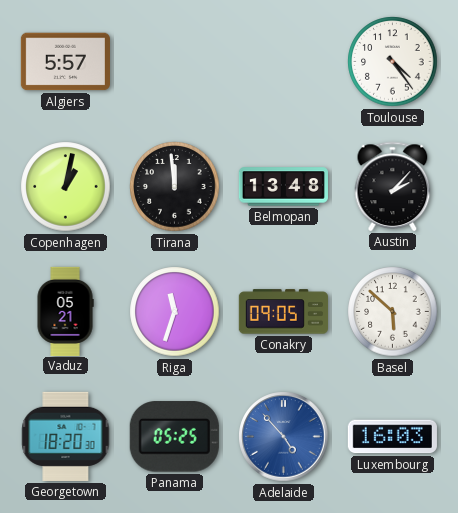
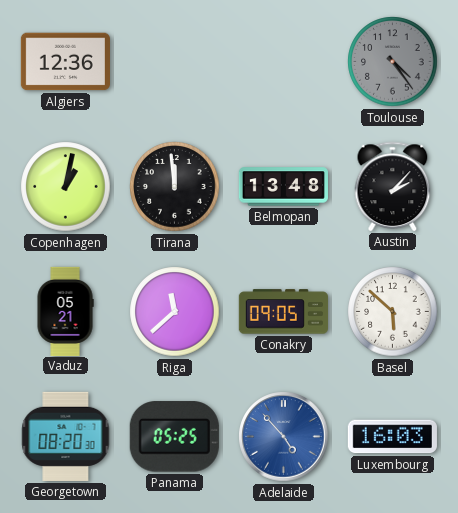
Algiers: 5:57 -> 12:36
Toulouse dial: white -> grey
Riga: 11:33 -> 11:38
Georgetown: 18:20 -> 08:20
